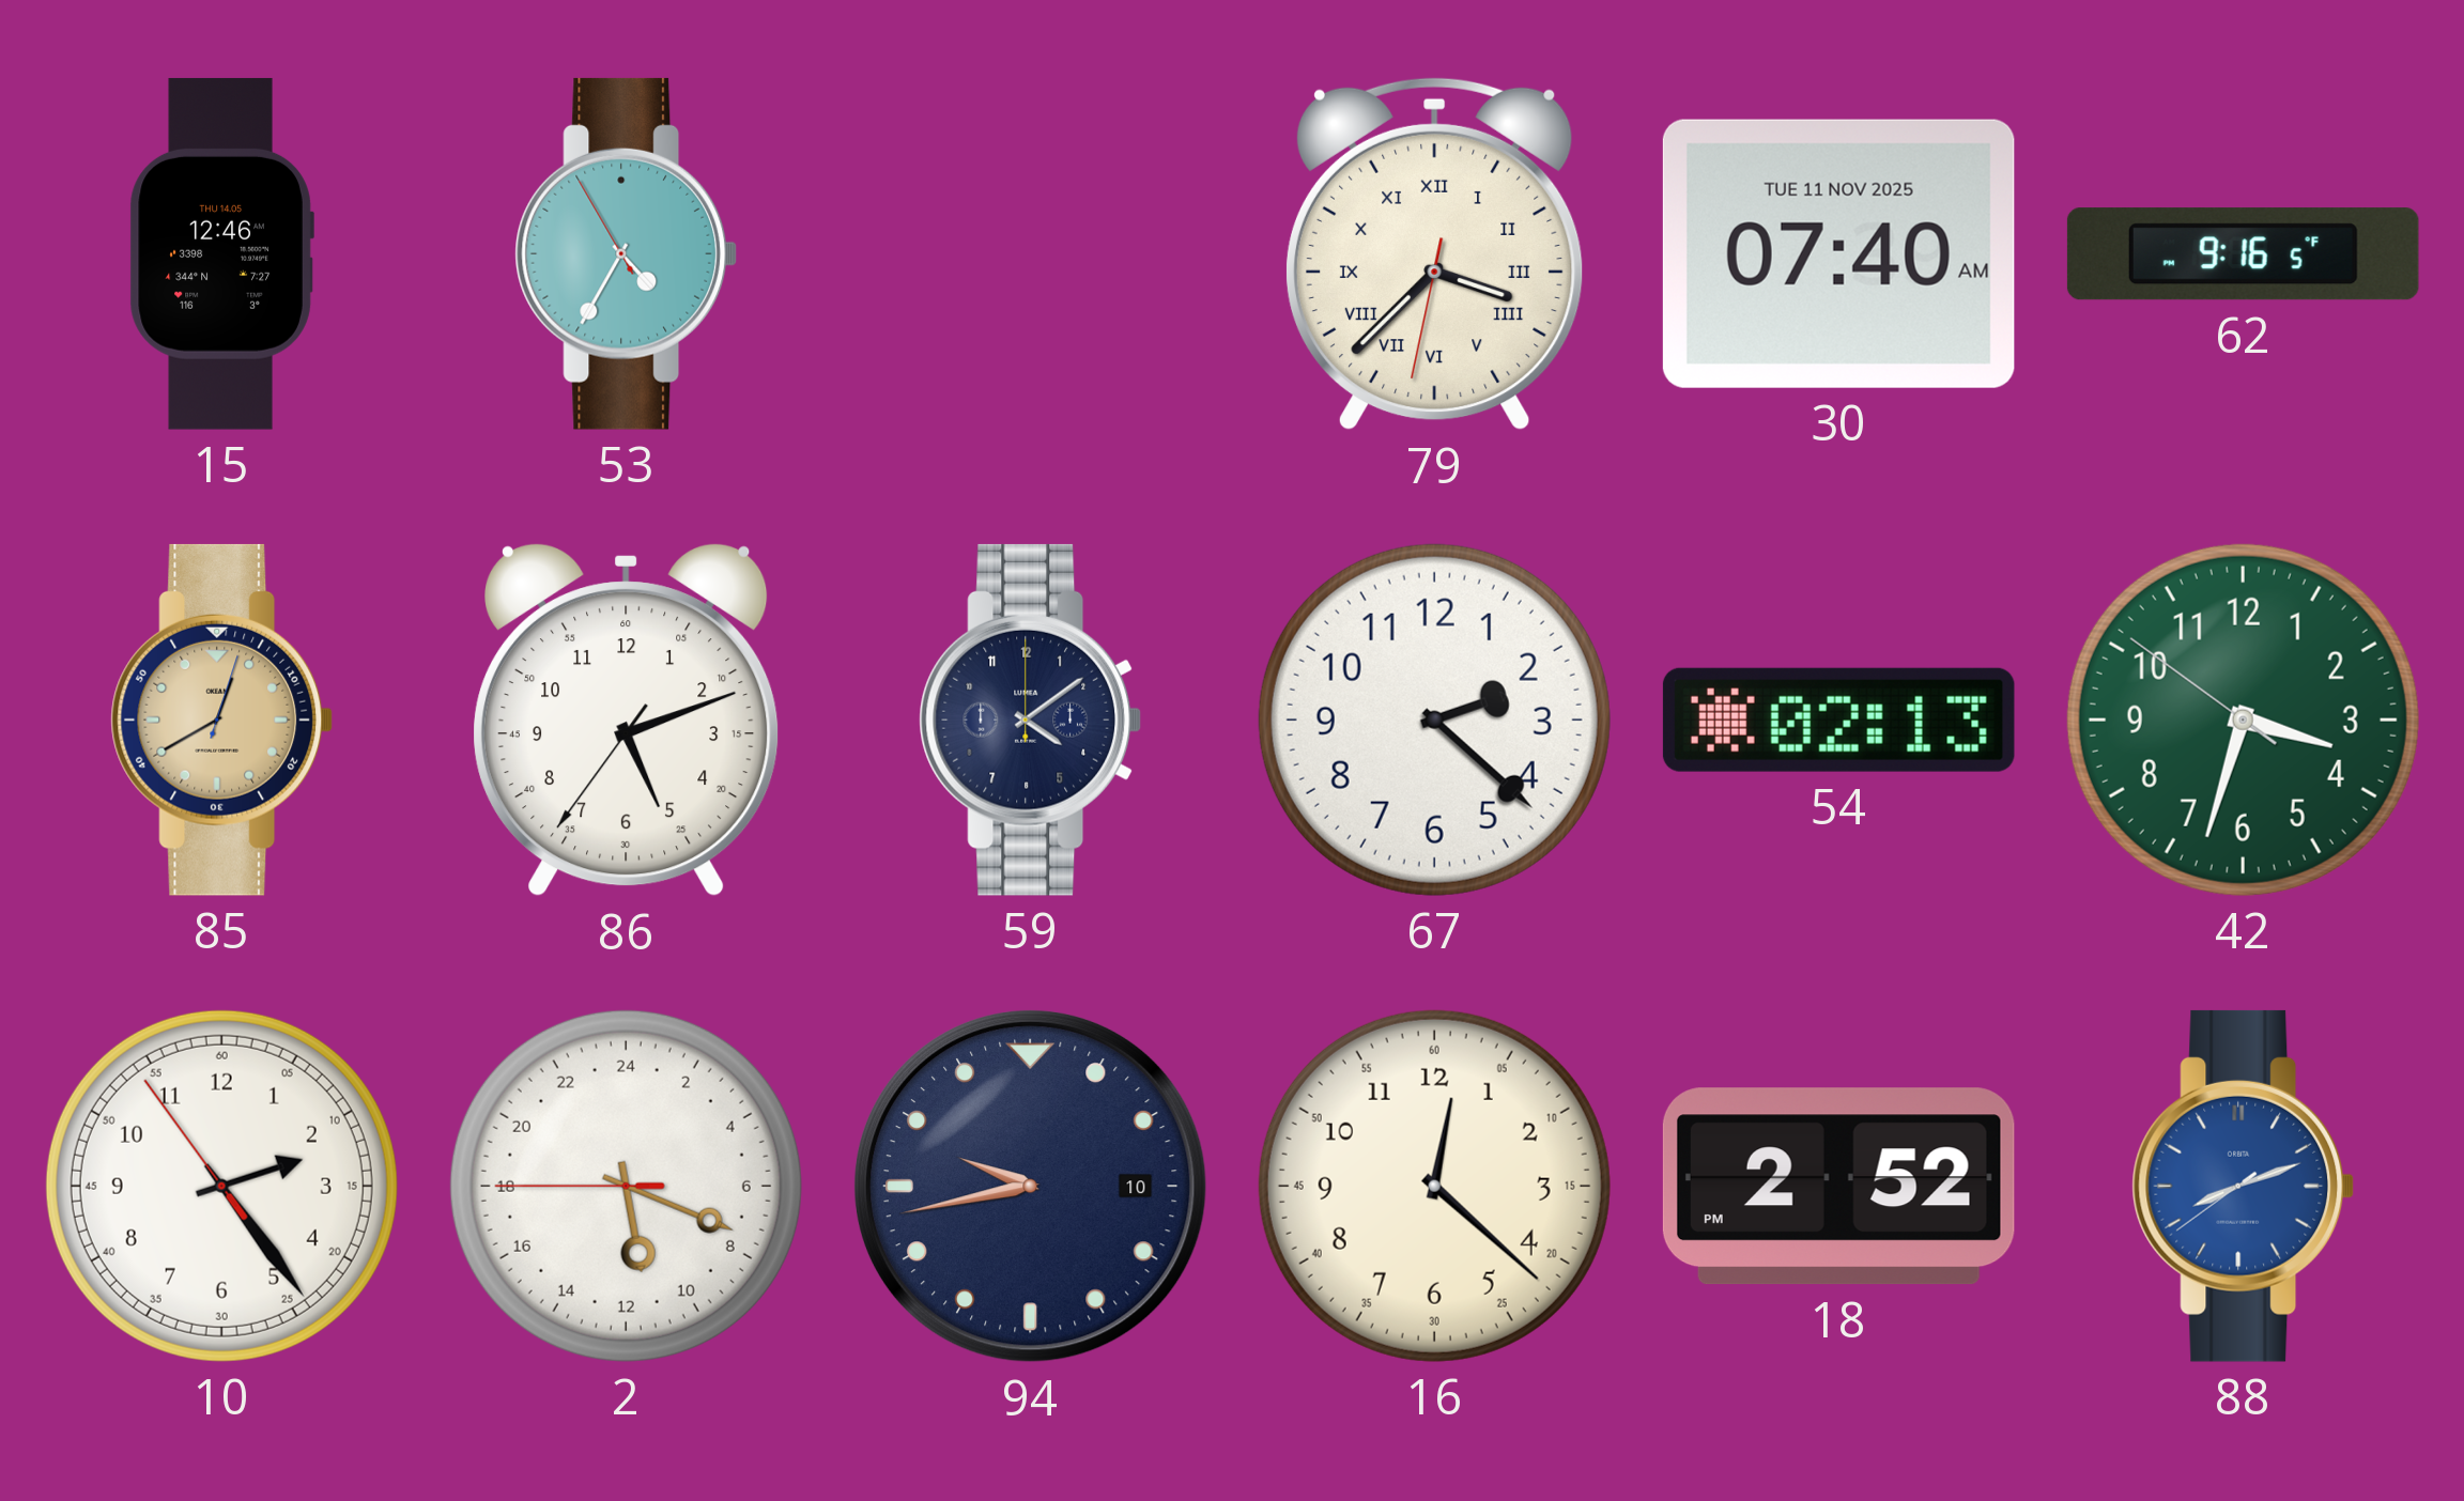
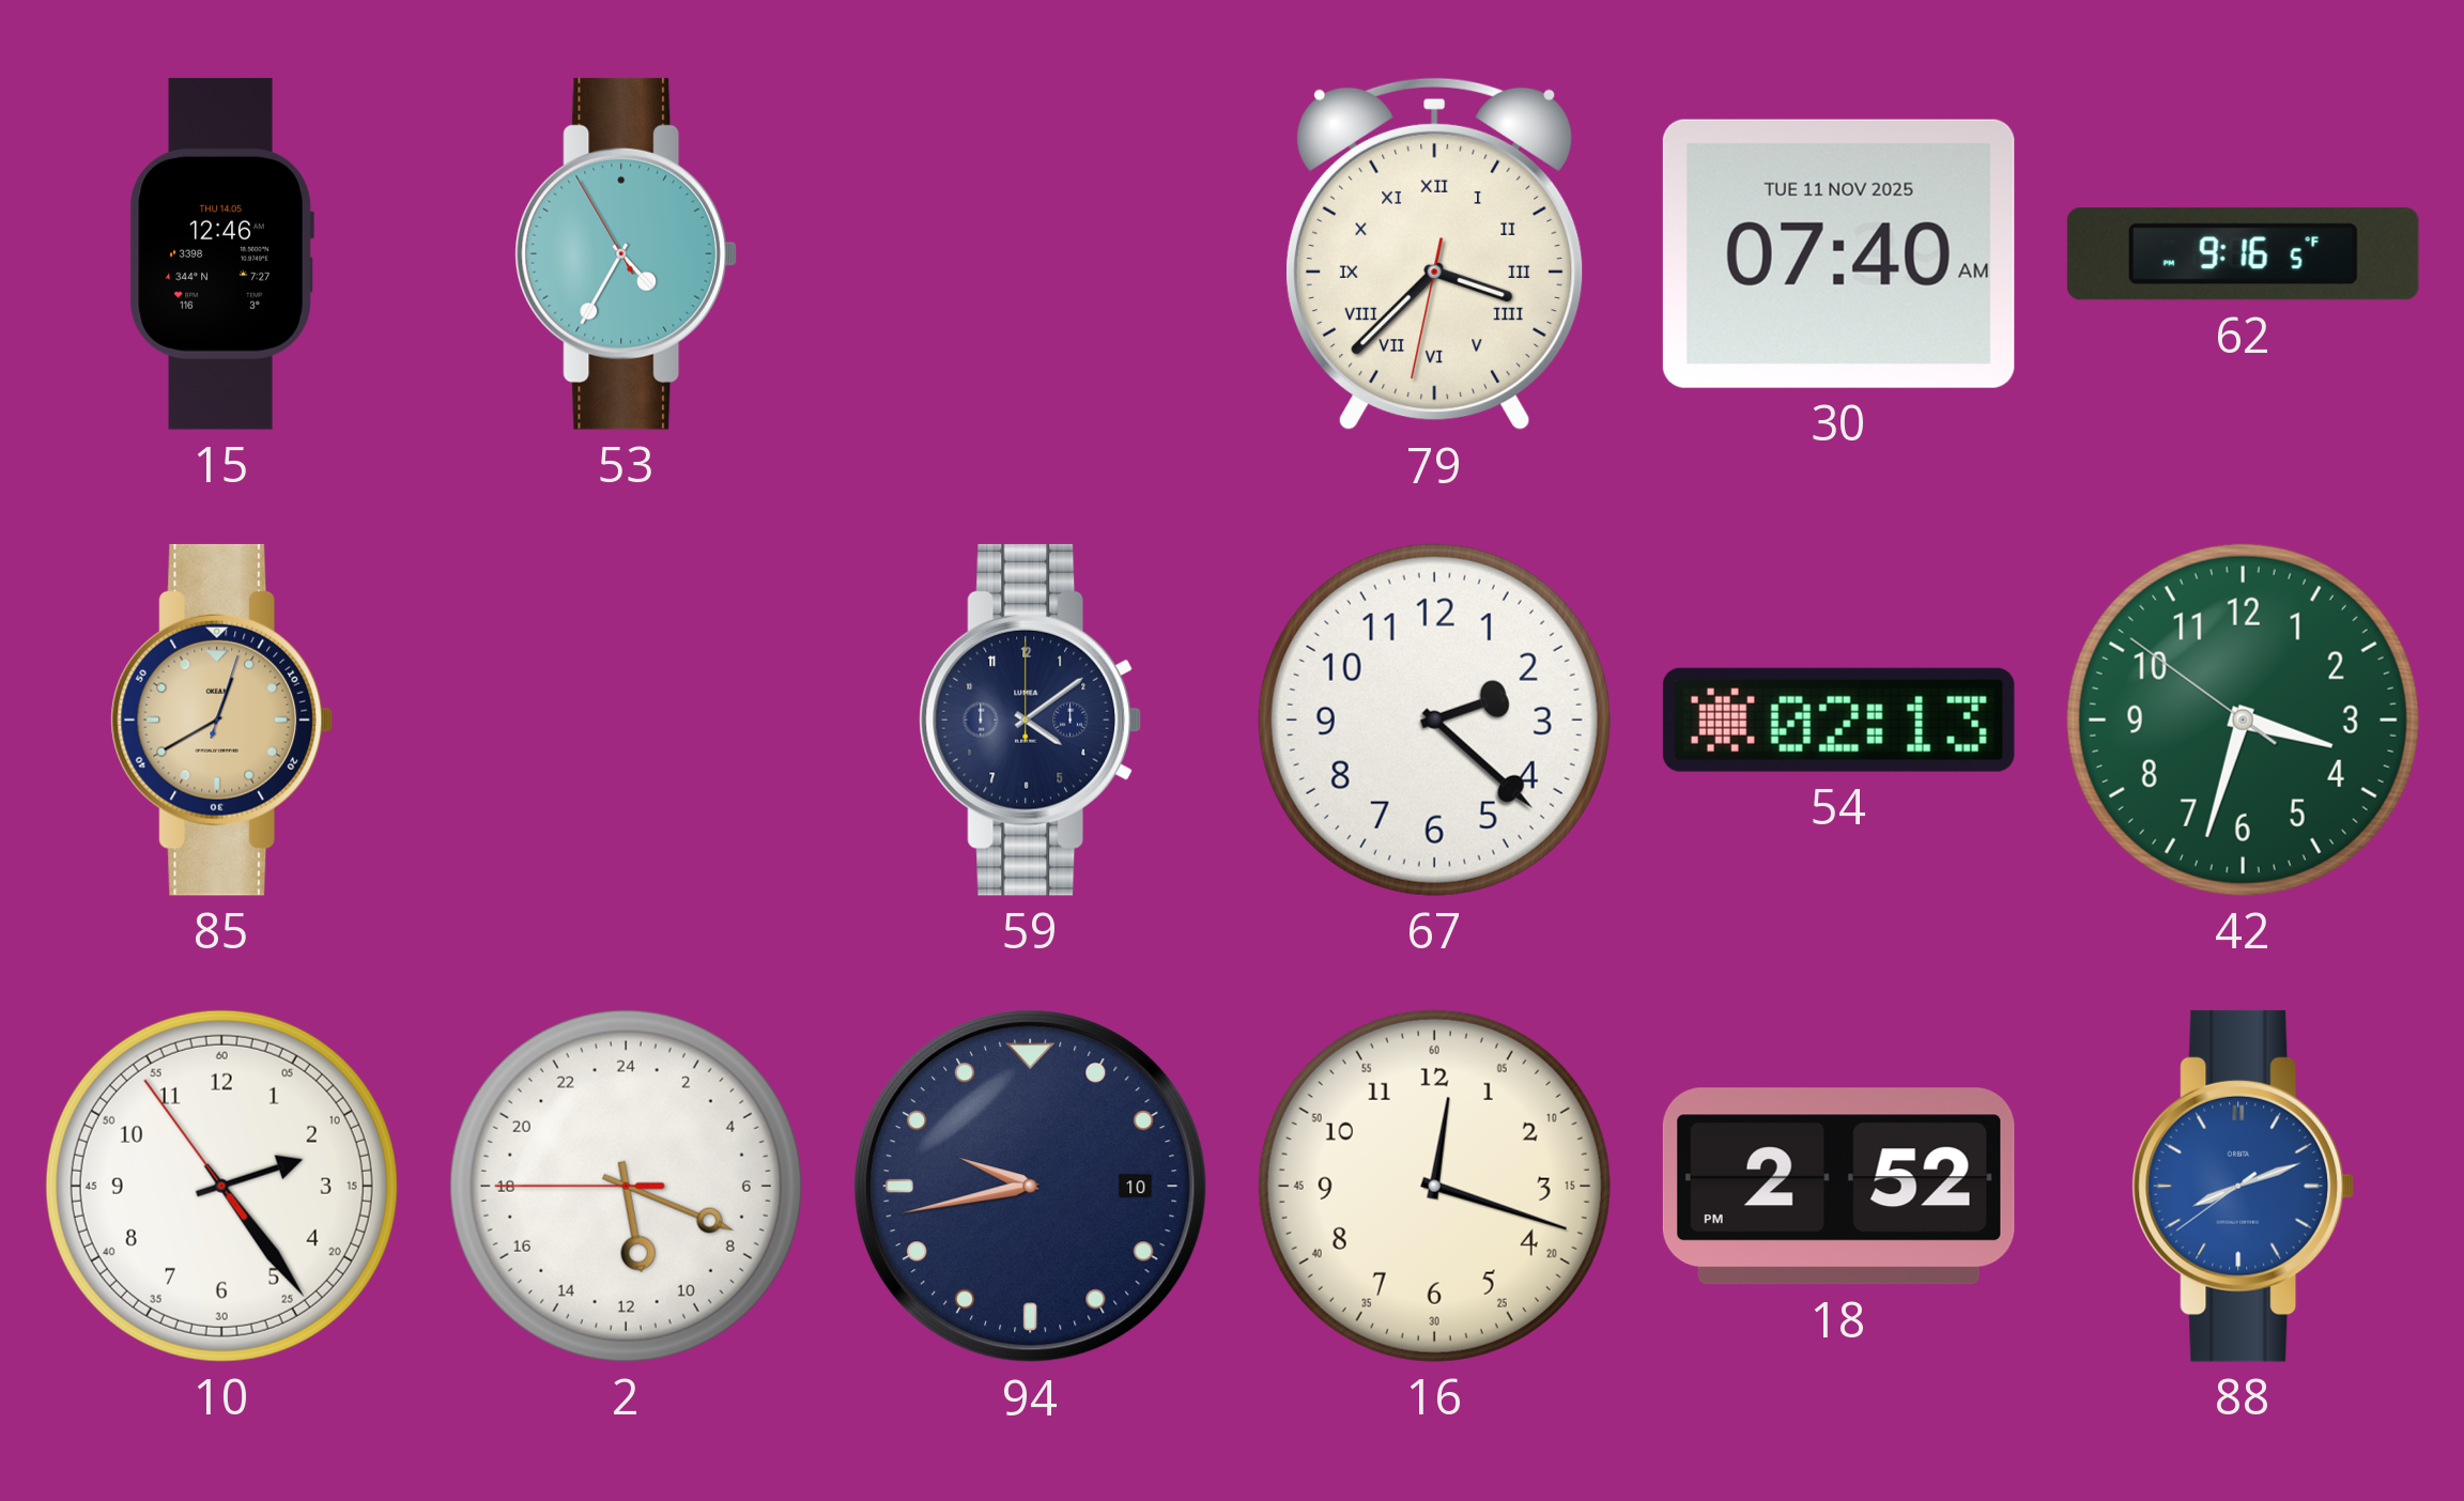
86: 5:11 -> none
16: 12:22 -> 12:18
